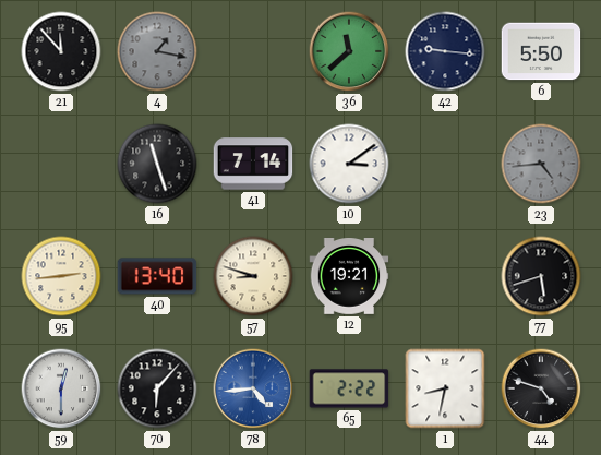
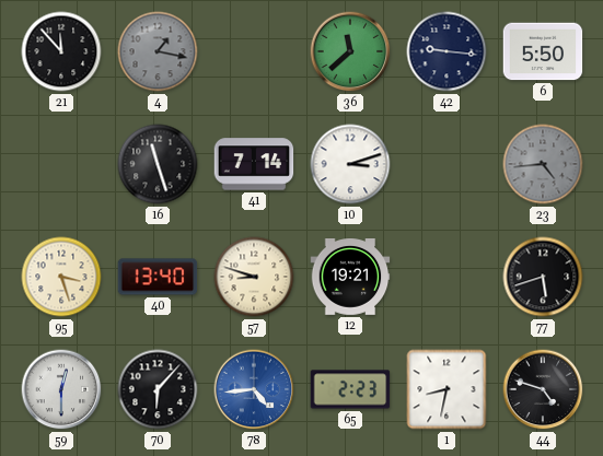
10: 3:09 -> 3:12
95: 2:44 -> 3:27
65: 2:22 -> 2:23
